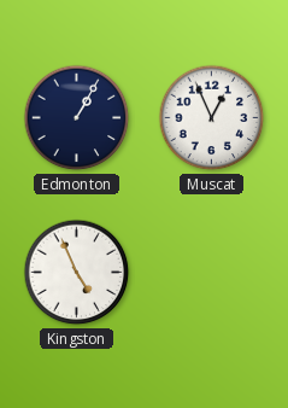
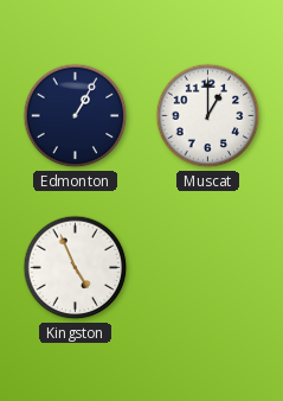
Muscat: 12:56 -> 1:00
